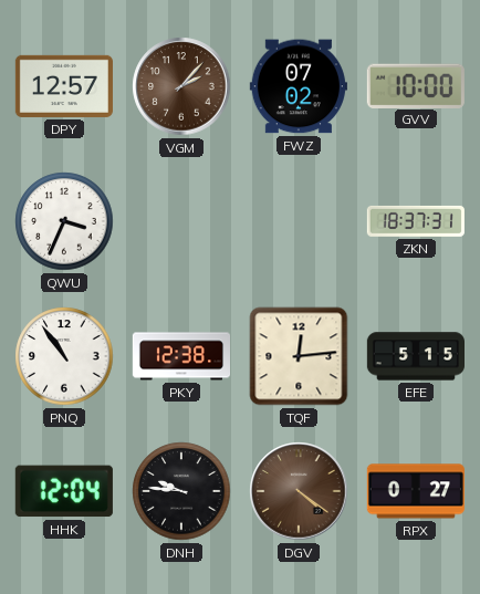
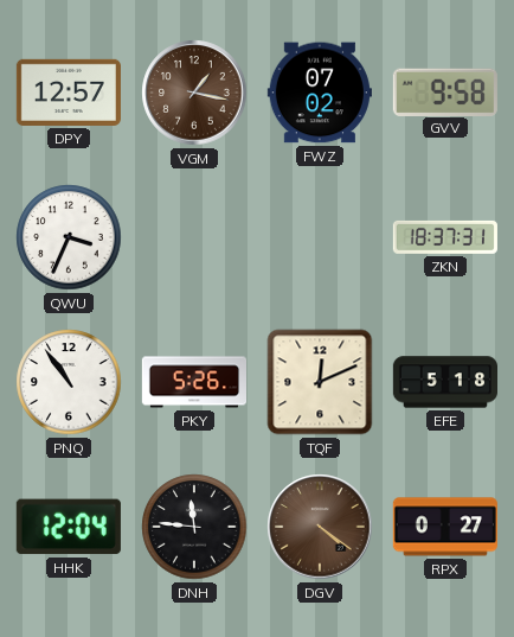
VGM: 2:07 -> 1:17
GVV: 10:00 -> 9:58
PKY: 12:38 -> 5:26
TQF: 12:14 -> 12:11
EFE: 5:15 -> 5:18
DNH: 9:46 -> 11:46
